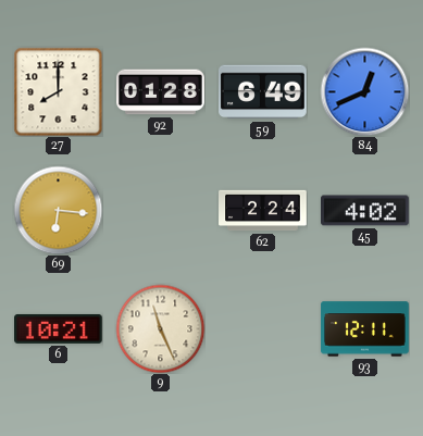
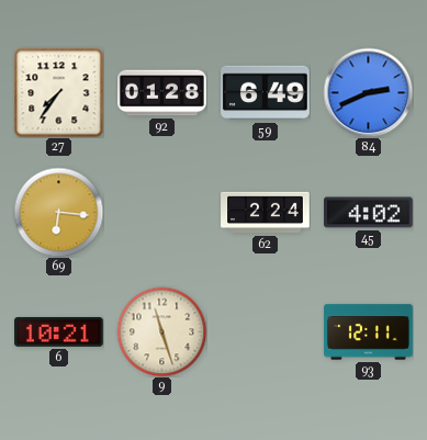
27: 8:00 -> 7:36
84: 12:41 -> 2:41
9: 11:26 -> 11:27
